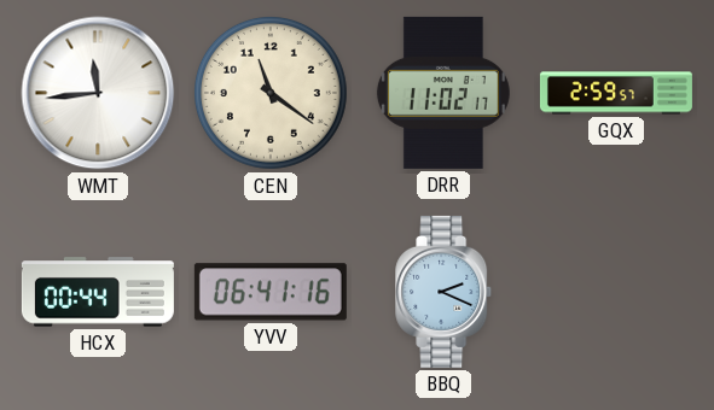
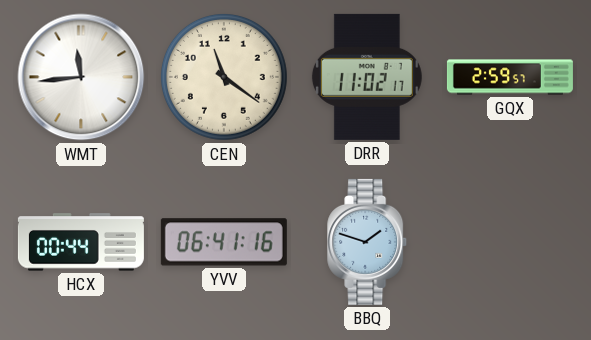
BBQ: 2:19 -> 1:48
